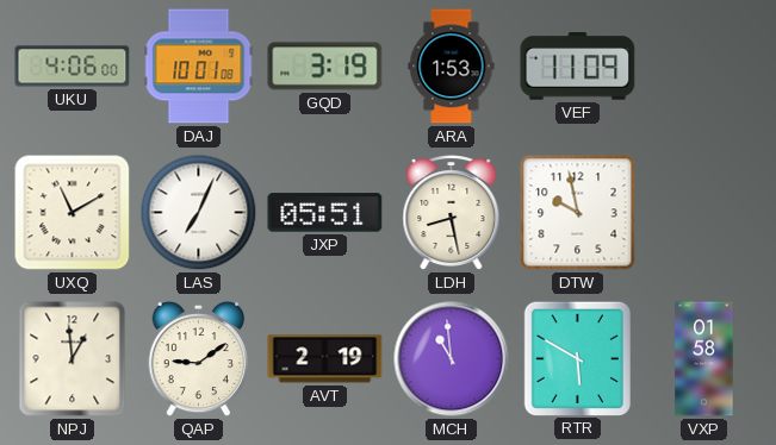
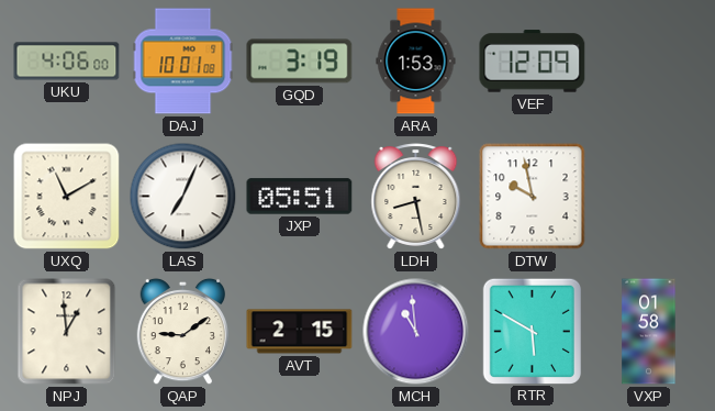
VEF: 11:09 -> 12:09
AVT: 2:19 -> 2:15
